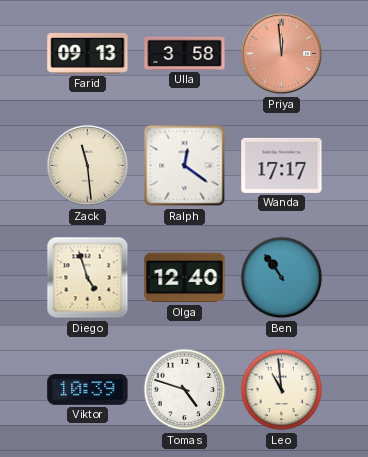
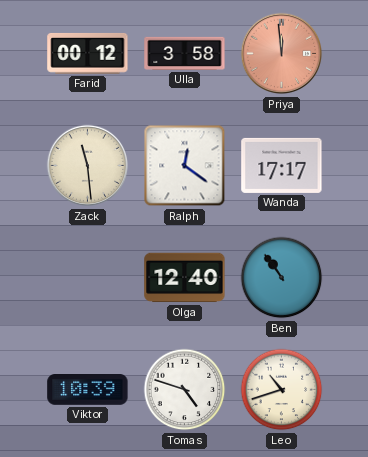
Farid: 09:13 -> 00:12
Diego: 4:57 -> none
Leo: 10:59 -> 10:42
